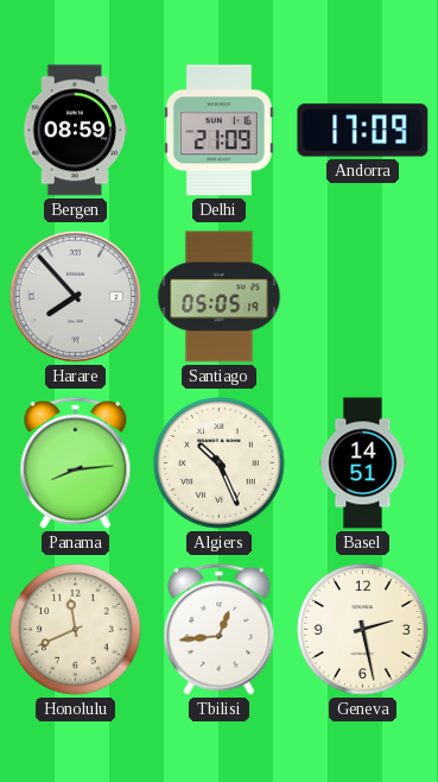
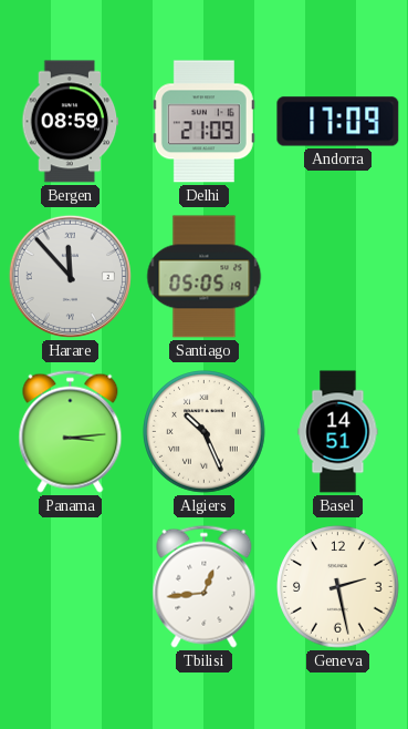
Harare: 7:53 -> 11:53
Panama: 8:14 -> 3:14
Honolulu: 11:41 -> none
